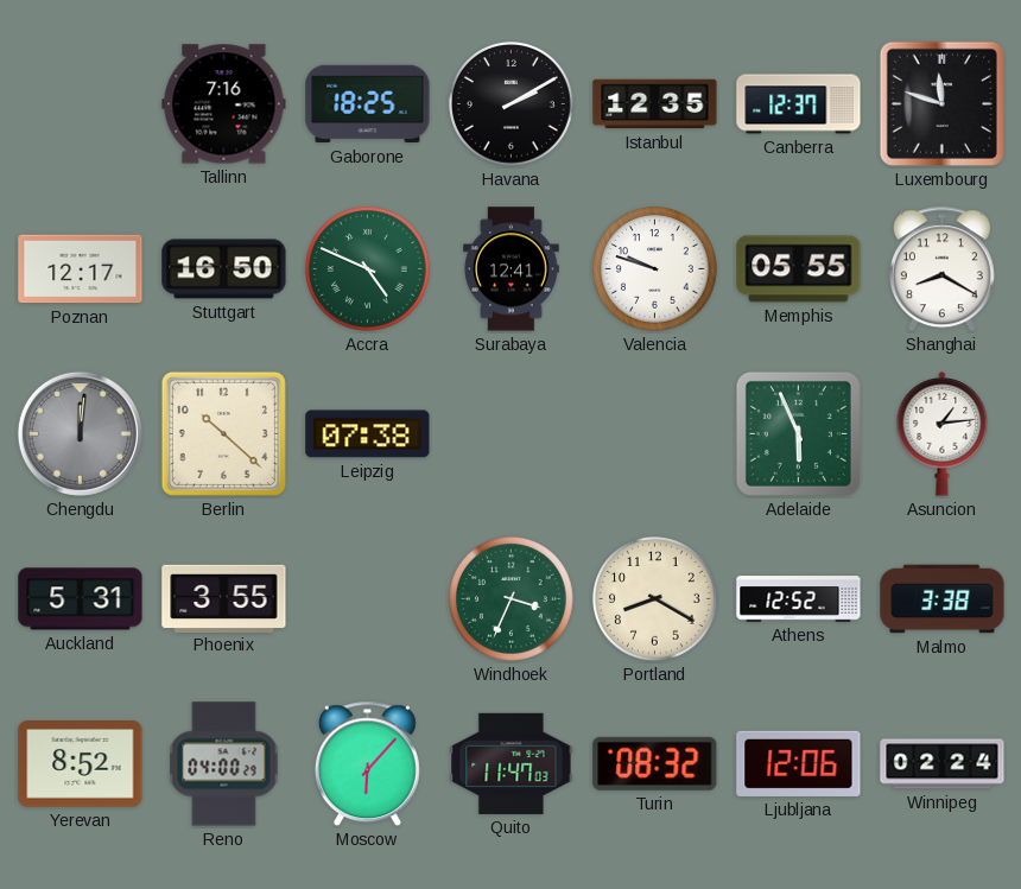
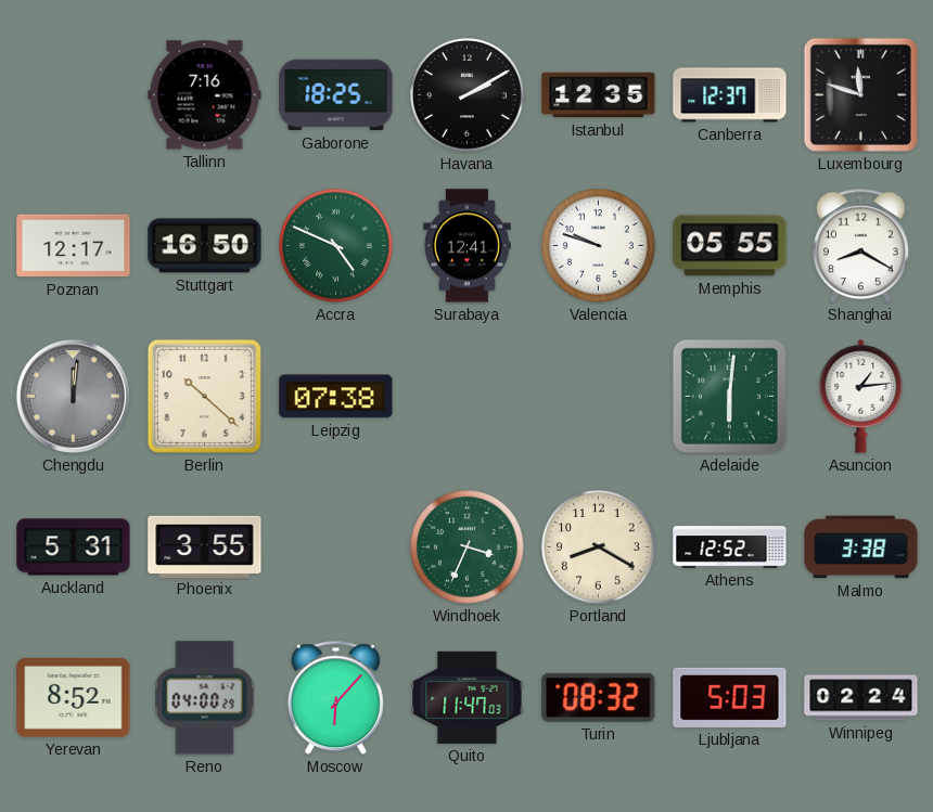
Adelaide: 5:56 -> 6:01
Ljubljana: 12:06 -> 5:03
